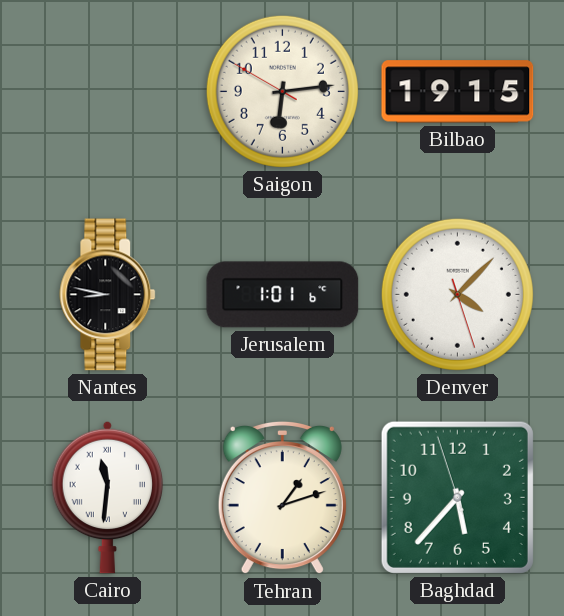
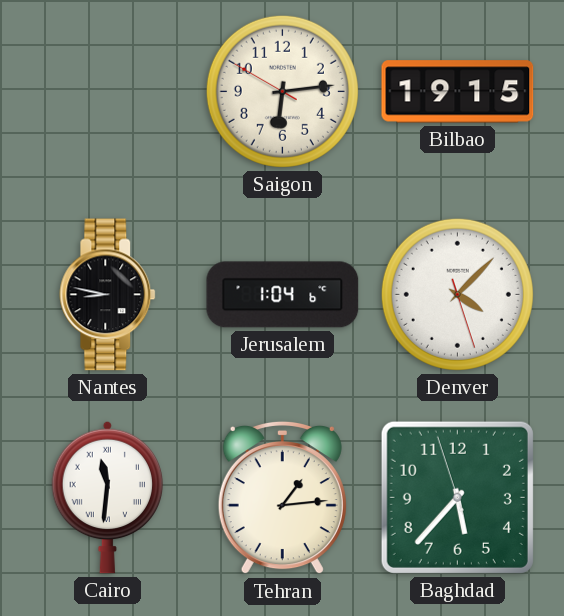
Jerusalem: 1:01 -> 1:04
Tehran: 1:12 -> 1:14
